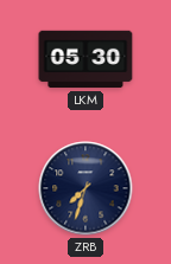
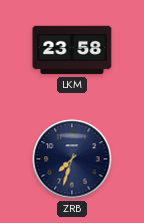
LKM: 05:30 -> 23:58
